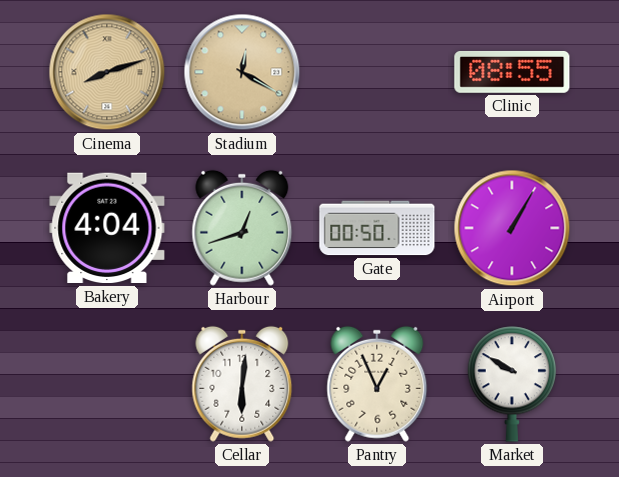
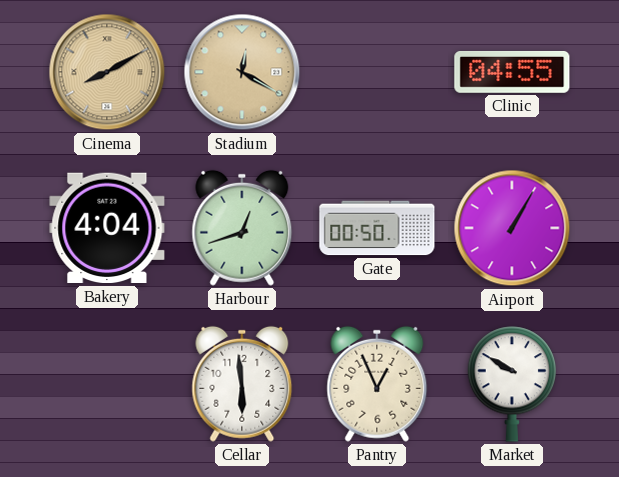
Cinema: 8:12 -> 8:10
Clinic: 08:55 -> 04:55
Cellar: 6:01 -> 5:59
